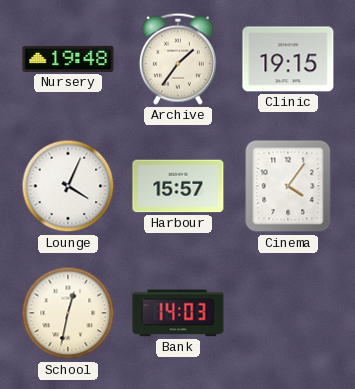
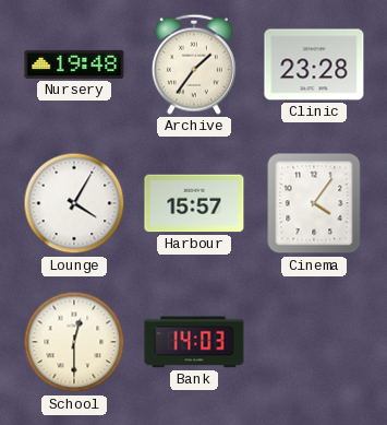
Clinic: 19:15 -> 23:28
Lounge: 4:04 -> 4:05
School: 12:32 -> 12:30
